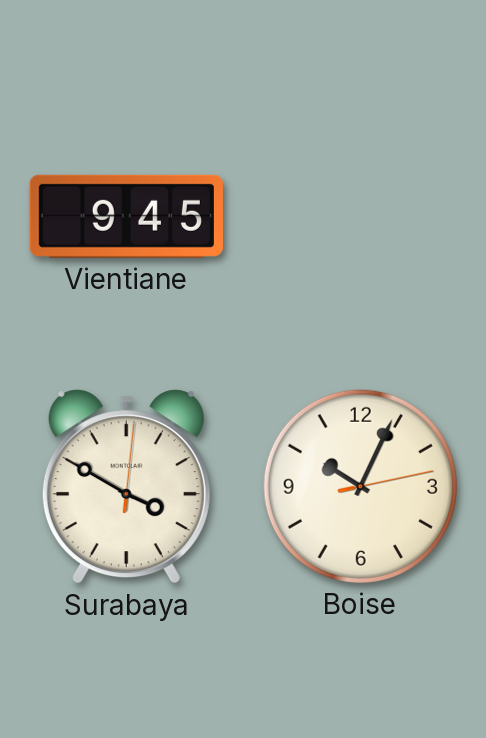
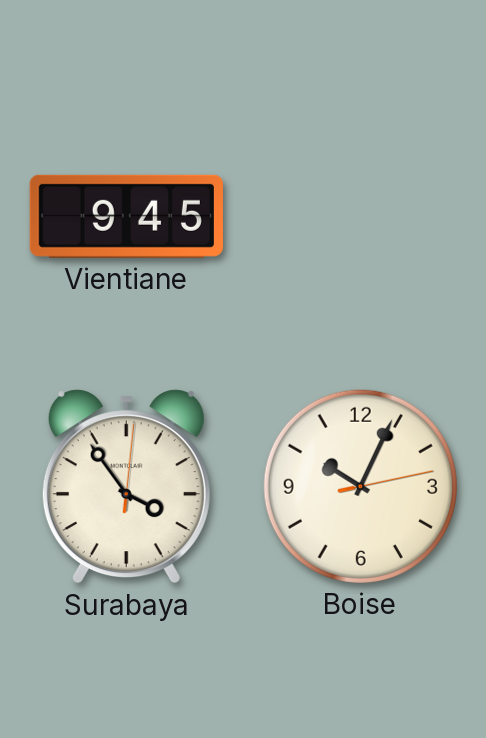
Surabaya: 3:50 -> 3:54
